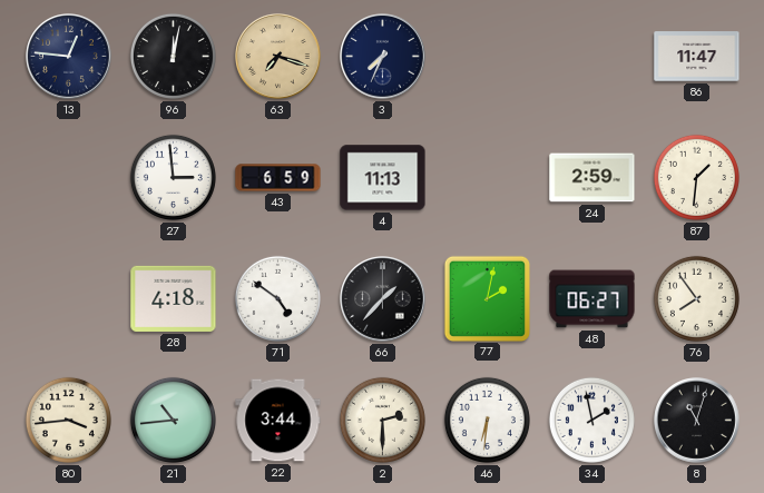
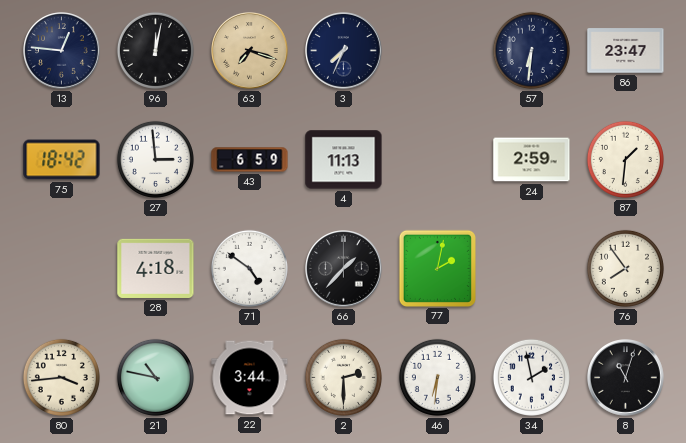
57: none -> 6:31
86: 11:47 -> 23:47
75: none -> 18:42
48: 06:27 -> none
21: 10:44 -> 10:47
